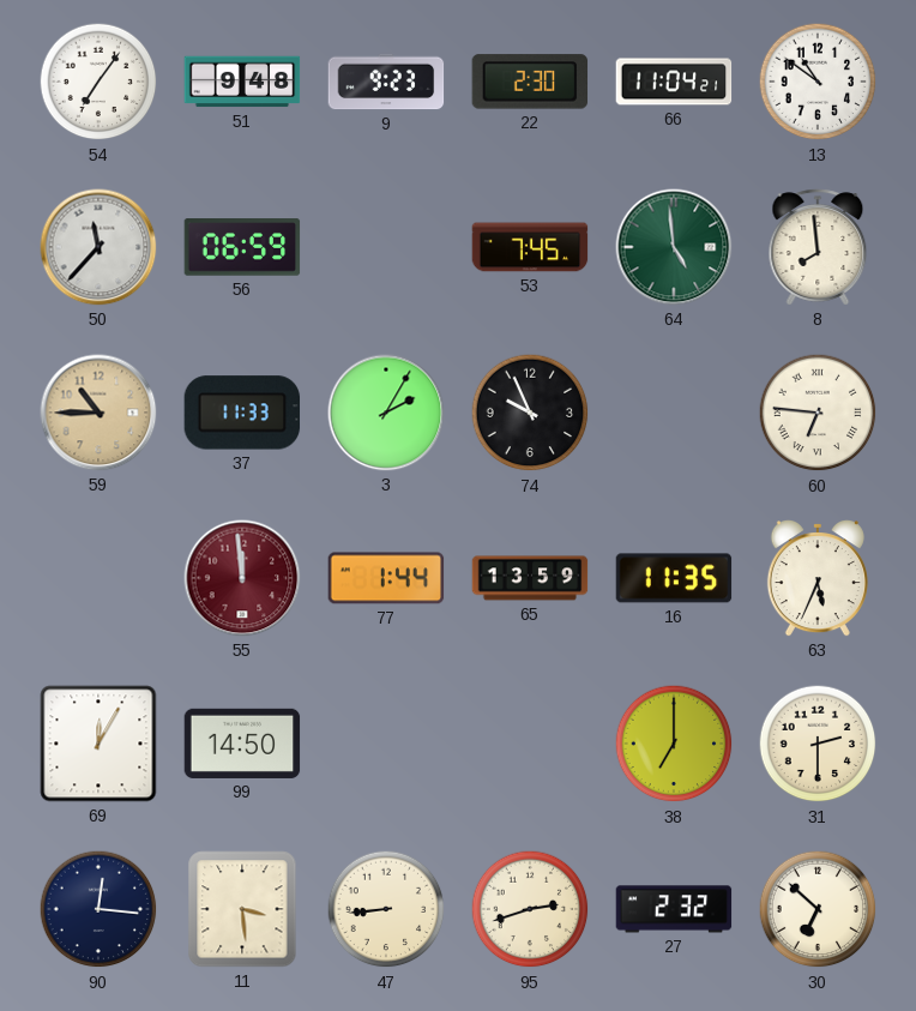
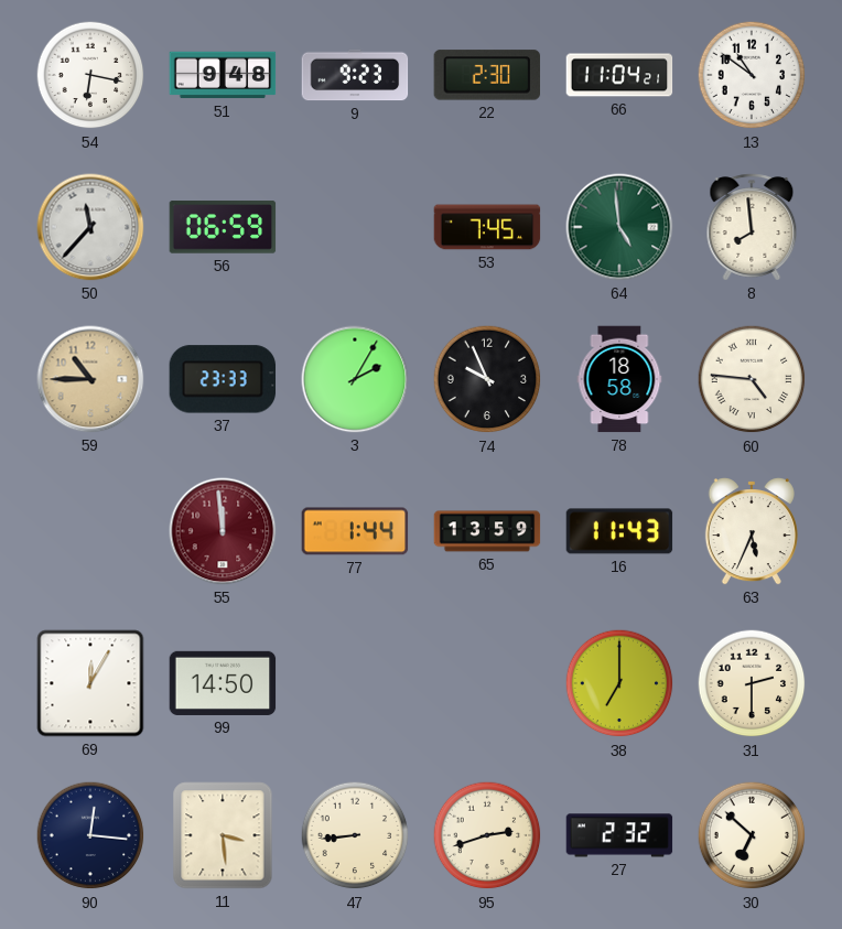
54: 7:06 -> 6:17
37: 11:33 -> 23:33
78: none -> 18:58
60: 6:46 -> 4:46
16: 11:35 -> 11:43
